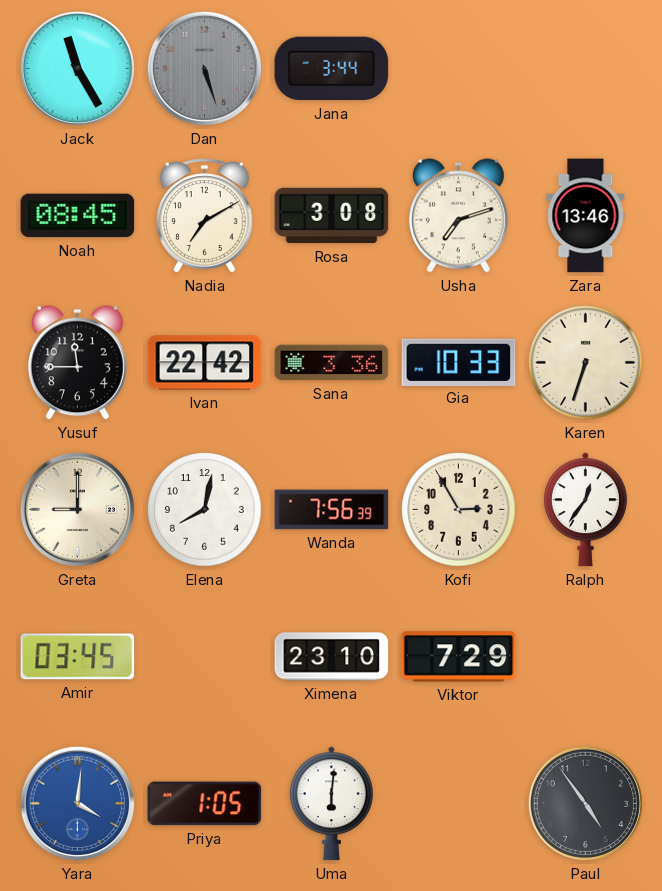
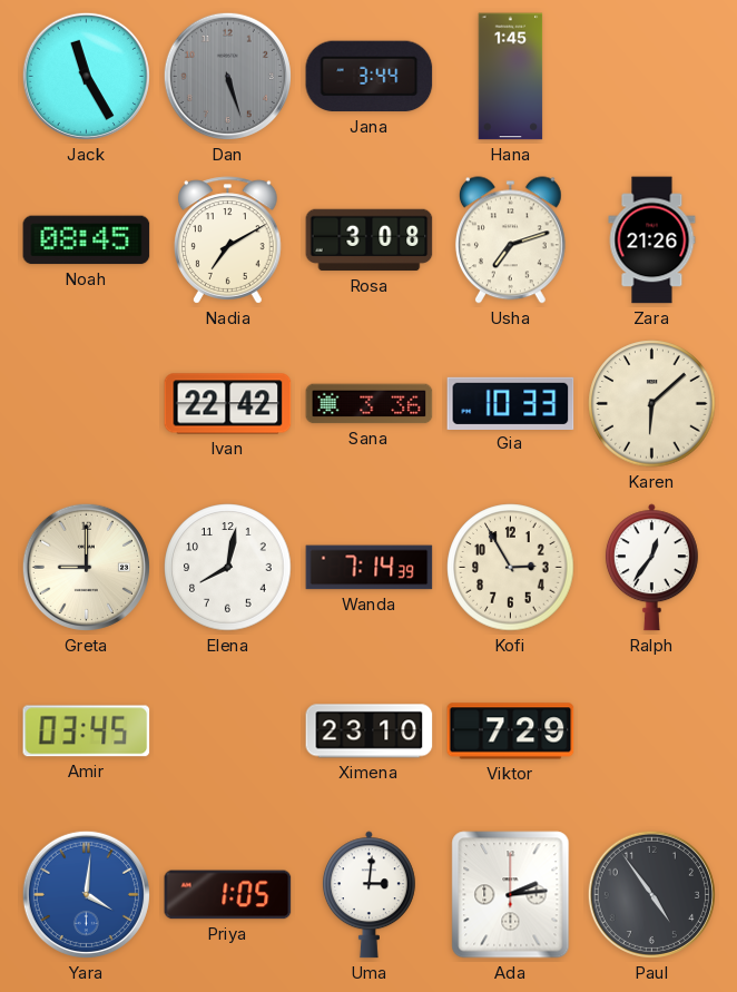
Hana: none -> 1:45
Zara: 13:46 -> 21:26
Yusuf: 11:45 -> none
Karen: 6:33 -> 6:08
Wanda: 7:56 -> 7:14
Uma: 6:01 -> 3:01
Ada: none -> 2:14
